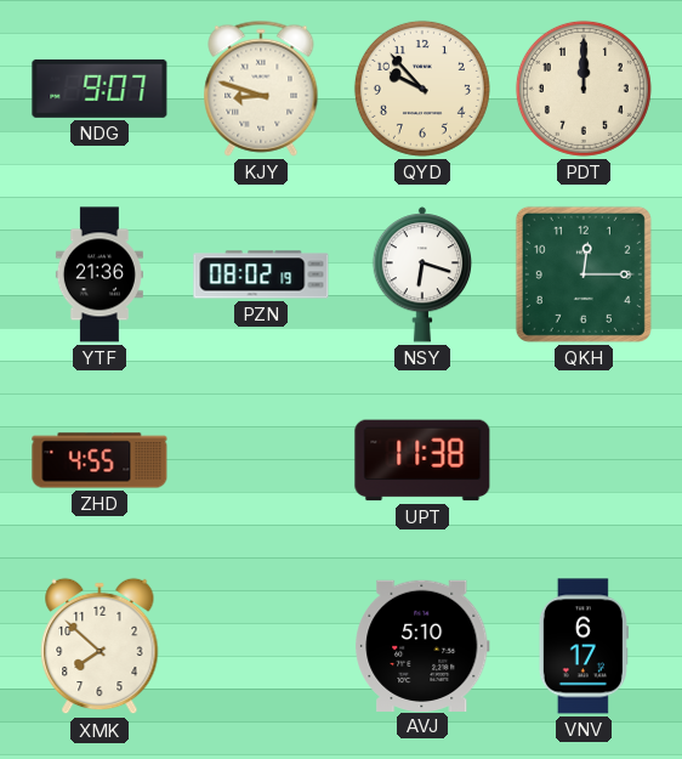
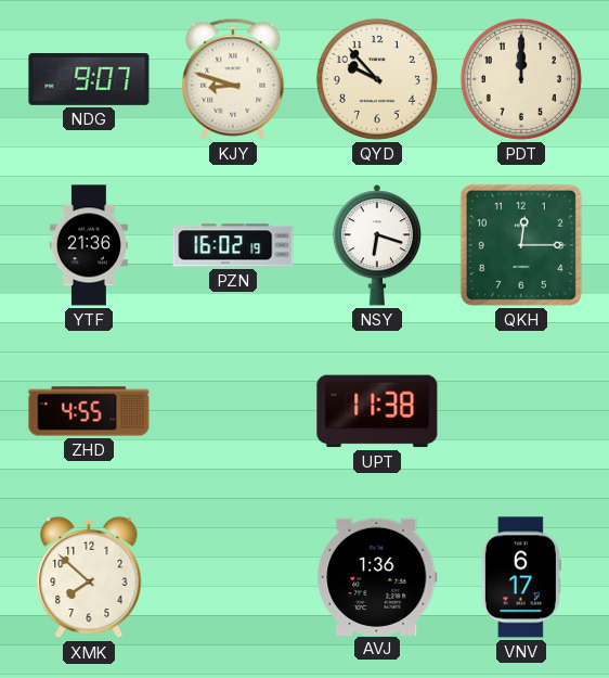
PZN: 08:02 -> 16:02
AVJ: 5:10 -> 1:36
